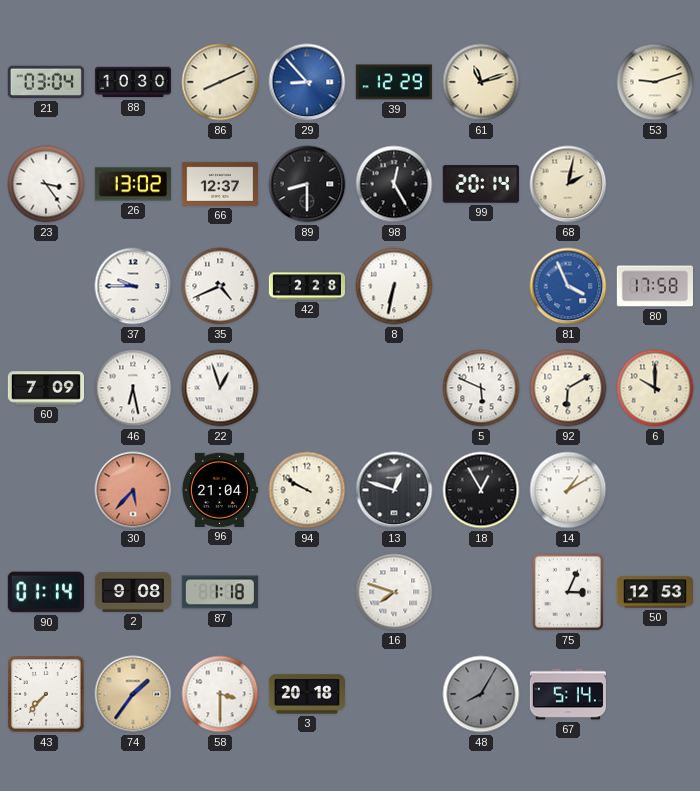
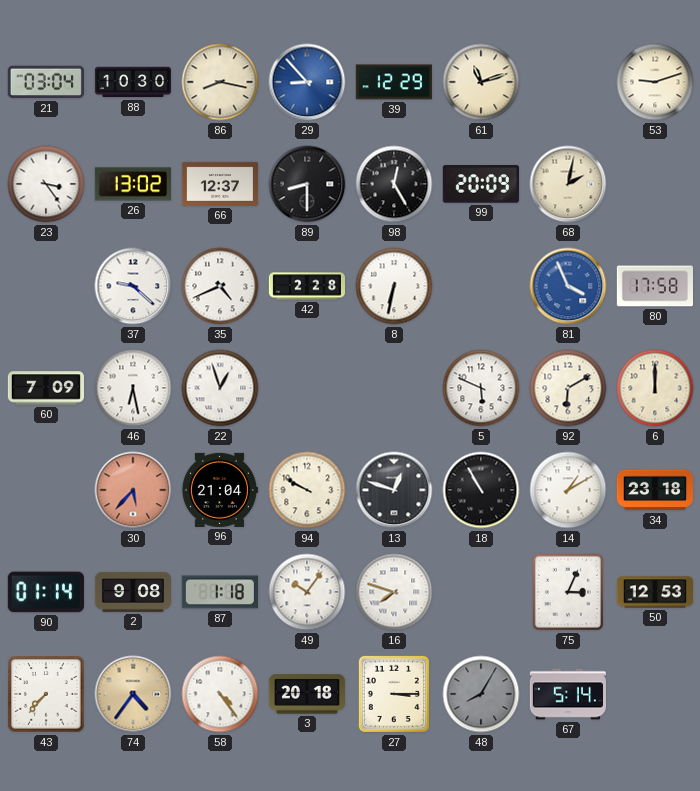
86: 8:11 -> 8:17
99: 20:14 -> 20:09
37: 9:45 -> 9:22
6: 10:00 -> 12:00
18: 12:55 -> 10:55
34: none -> 23:18
49: none -> 10:06
74: 1:36 -> 4:36
58: 3:30 -> 4:24
27: none -> 3:15
